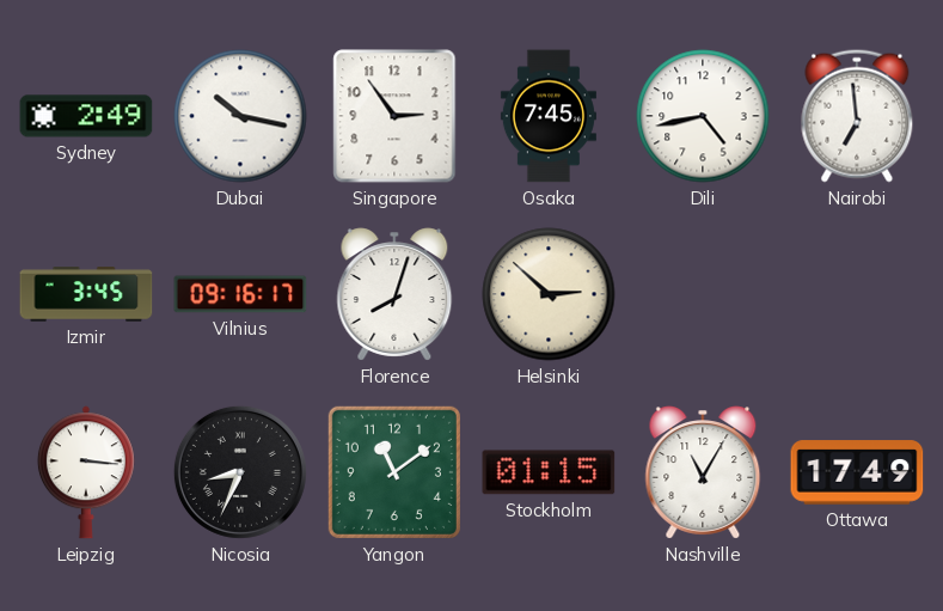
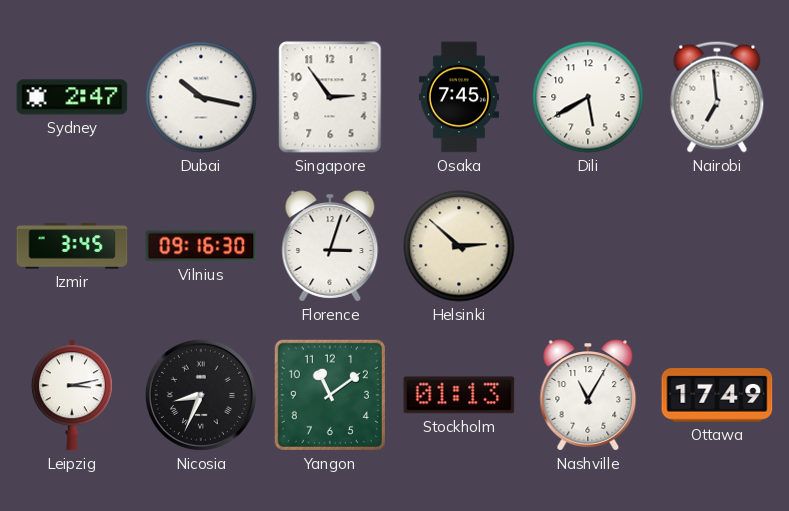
Sydney: 2:49 -> 2:47
Dili: 4:43 -> 5:40
Vilnius: 09:16:17 -> 09:16:30
Florence: 8:03 -> 3:03
Leipzig: 3:16 -> 3:13
Stockholm: 01:15 -> 01:13
